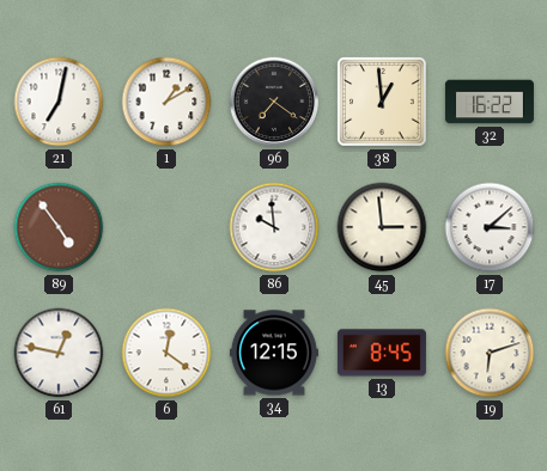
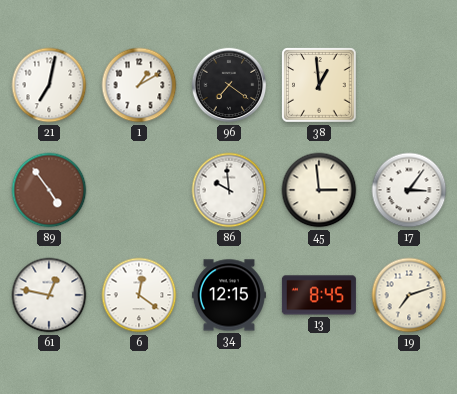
32: 16:22 -> none
17: 3:08 -> 3:06
19: 6:12 -> 7:12
